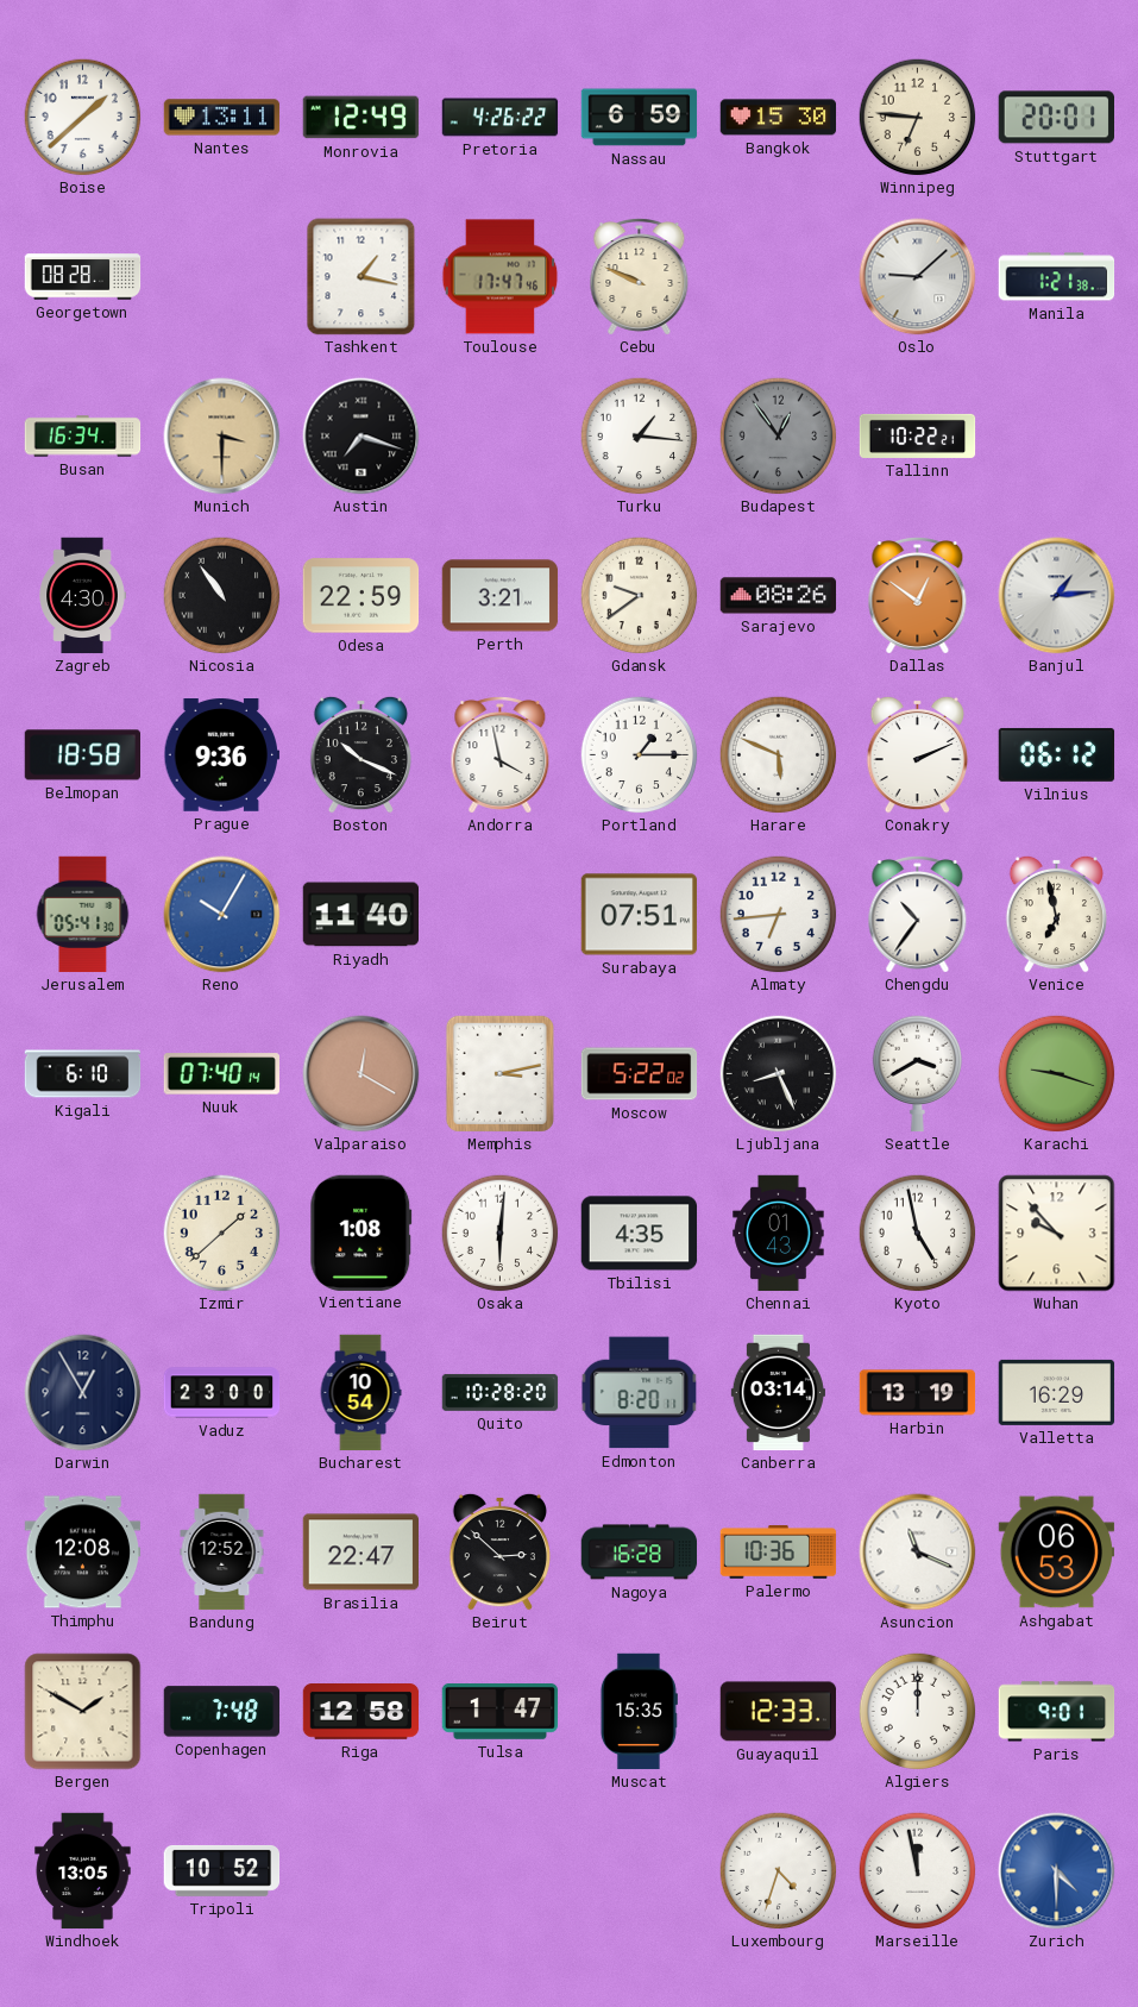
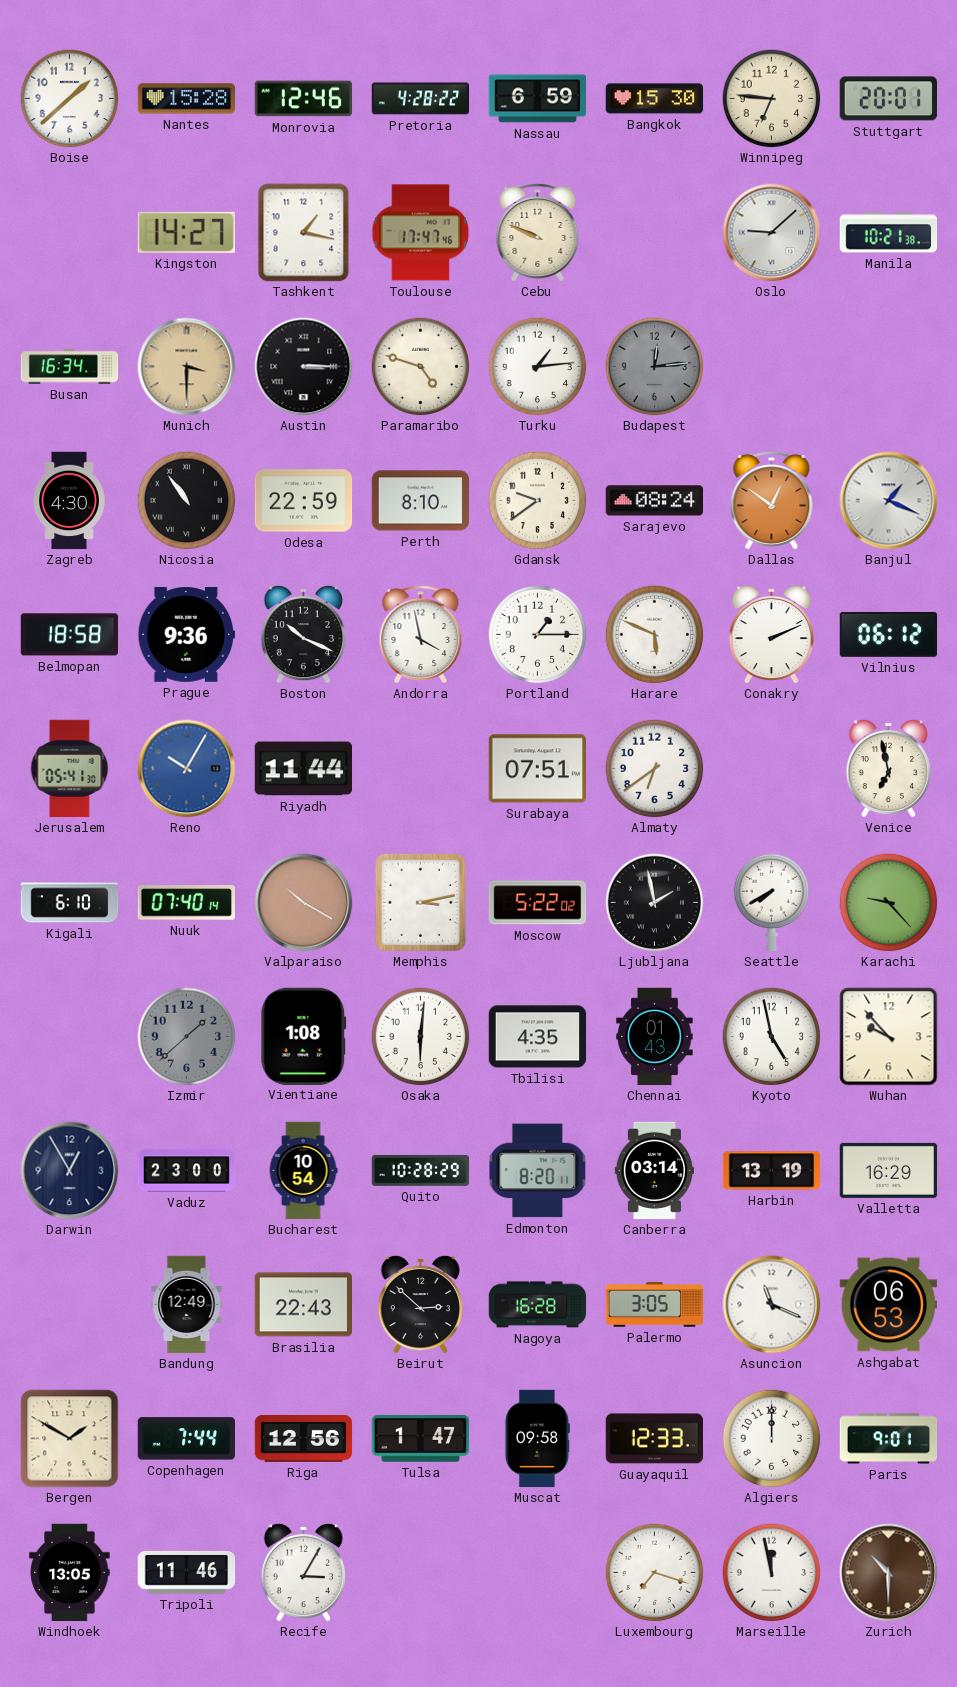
Nantes: 13:11 -> 15:28
Monrovia: 12:49 -> 12:46
Pretoria: 4:26 -> 4:28
Georgetown: 08:28 -> none
Kingston: none -> 14:27
Manila: 1:21 -> 10:21
Austin: 7:18 -> 3:15
Paramaribo: none -> 4:48
Turku: 1:16 -> 1:14
Budapest: 12:54 -> 12:14
Tallinn: 10:22 -> none
Perth: 3:21 -> 8:10
Sarajevo: 08:26 -> 08:24
Banjul: 1:14 -> 1:19
Riyadh: 11:40 -> 11:44
Almaty: 6:44 -> 6:39
Chengdu: 10:36 -> none
Valparaiso: 12:20 -> 10:20
Ljubljana: 8:26 -> 1:58
Seattle: 3:40 -> 7:40
Karachi: 9:18 -> 9:23
Izmir dial: cream -> grey
Quito: 10:28:20 -> 10:28:29
Thimphu: 12:08 -> none
Bandung: 12:52 -> 12:49
Brasilia: 22:47 -> 22:43
Palermo: 10:36 -> 3:05
Copenhagen: 7:48 -> 7:44
Riga: 12:58 -> 12:56
Muscat: 15:35 -> 09:58
Tripoli: 10:52 -> 11:46
Recife: none -> 3:05
Luxembourg: 4:33 -> 7:18
Zurich: 4:30 -> 10:30
Zurich dial: blue -> brown
